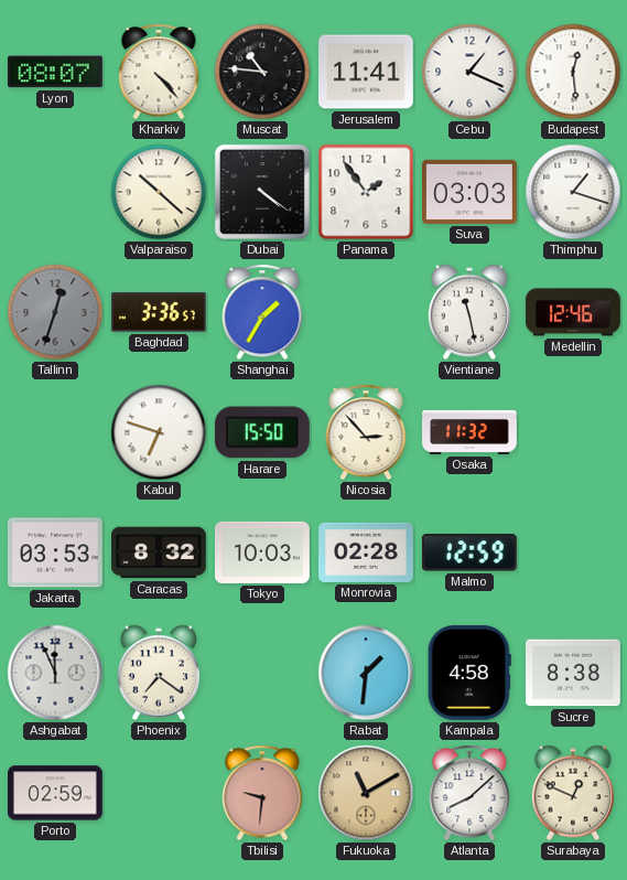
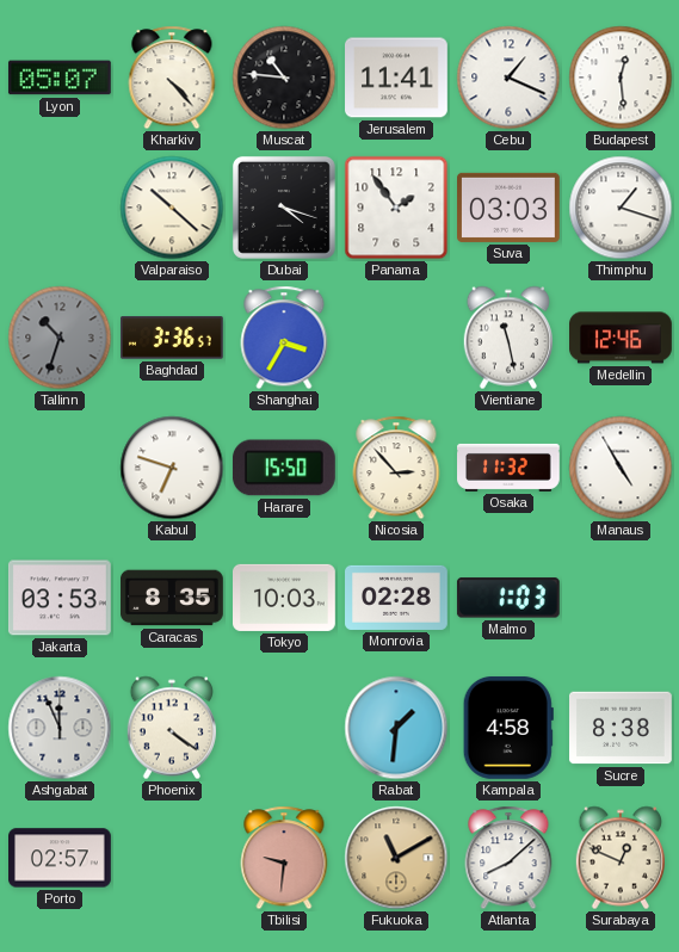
Lyon: 08:07 -> 05:07
Dubai: 4:21 -> 4:18
Tallinn: 12:33 -> 10:33
Shanghai: 1:35 -> 3:35
Manaus: none -> 4:55
Caracas: 8:32 -> 8:35
Malmo: 12:59 -> 1:03
Phoenix: 7:21 -> 4:21
Porto: 02:59 -> 02:57
